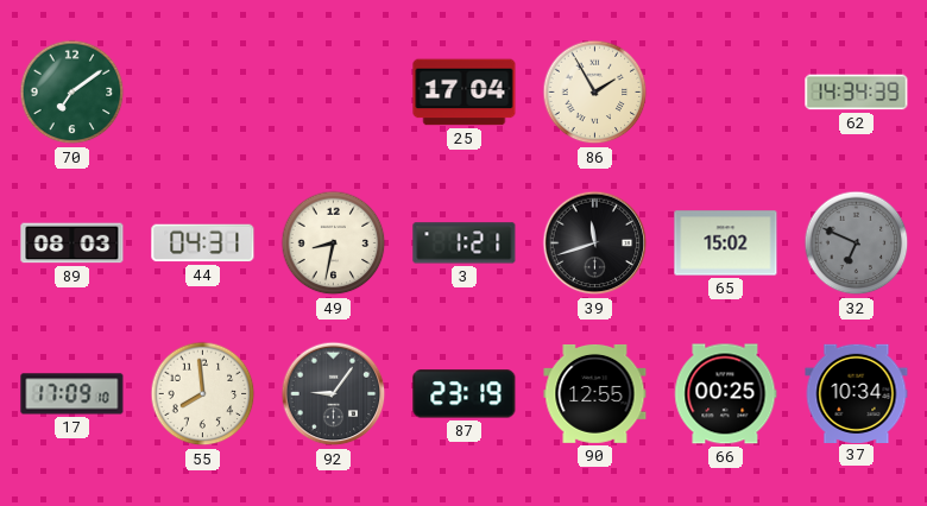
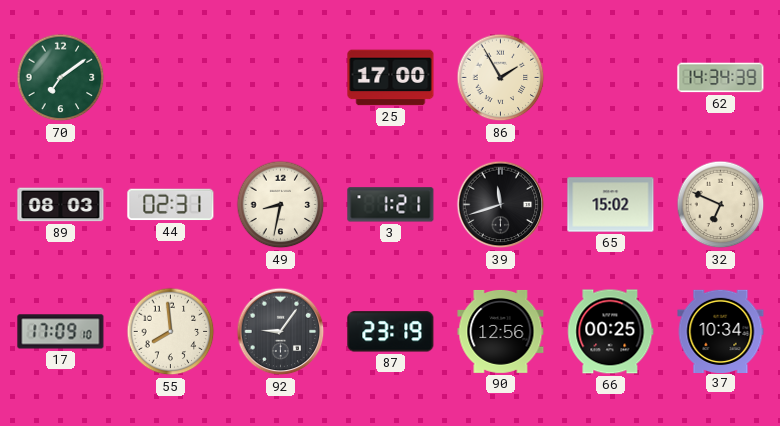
25: 17:04 -> 17:00
44: 04:31 -> 02:31
32 dial: grey -> cream
90: 12:55 -> 12:56
